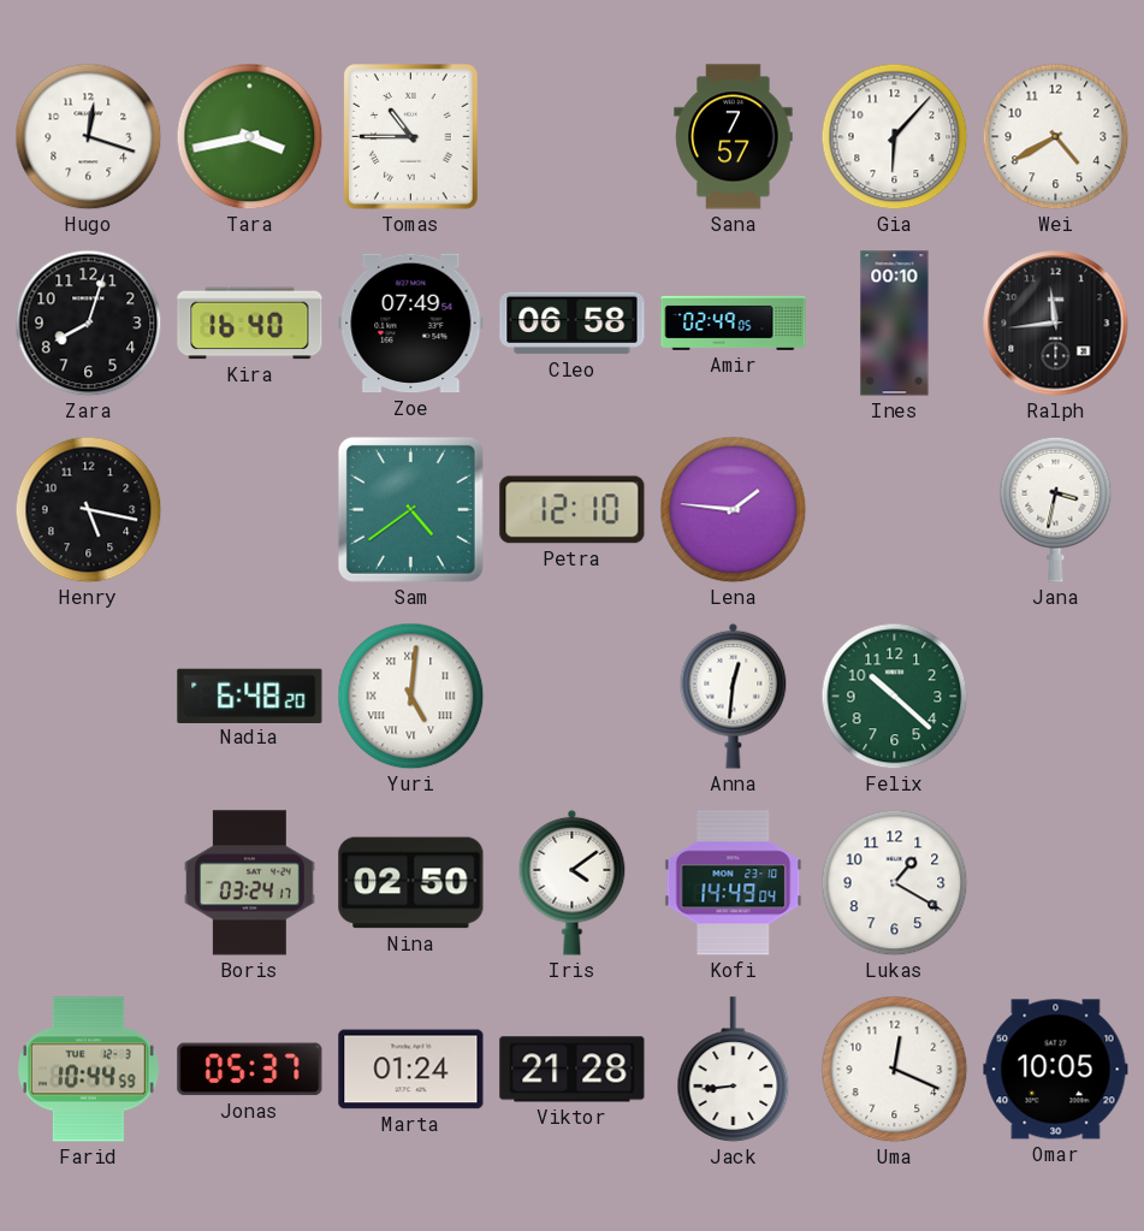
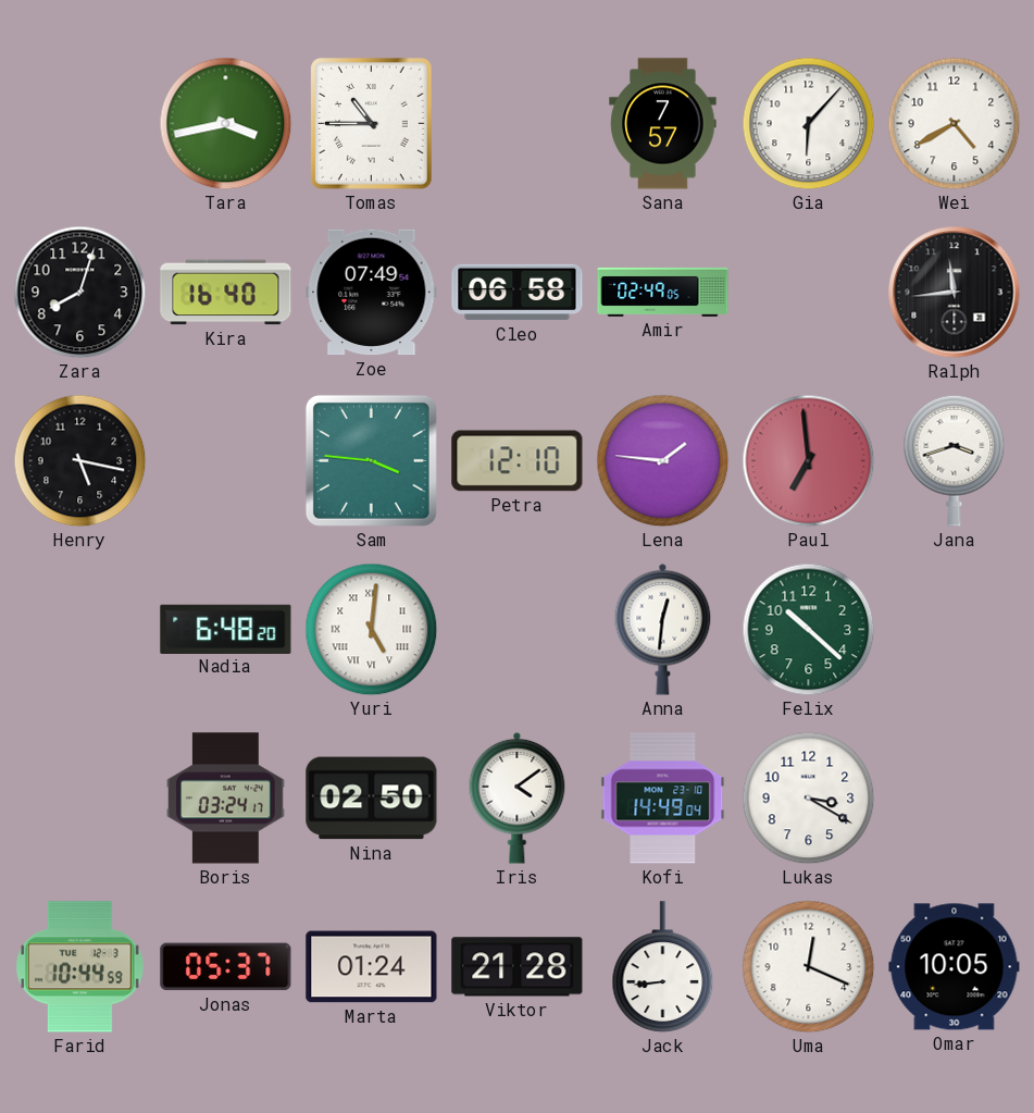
Hugo: 12:18 -> none
Ines: 00:10 -> none
Sam: 4:39 -> 3:46
Paul: none -> 6:59
Jana: 3:32 -> 3:42
Lukas: 1:20 -> 3:20
